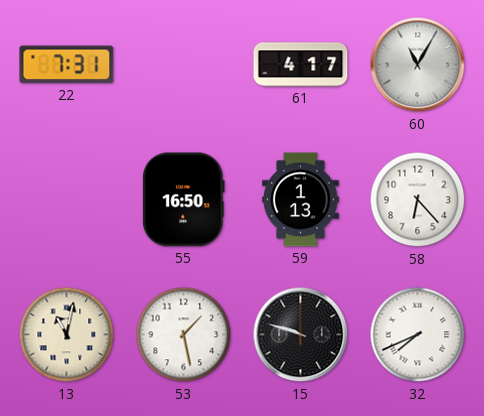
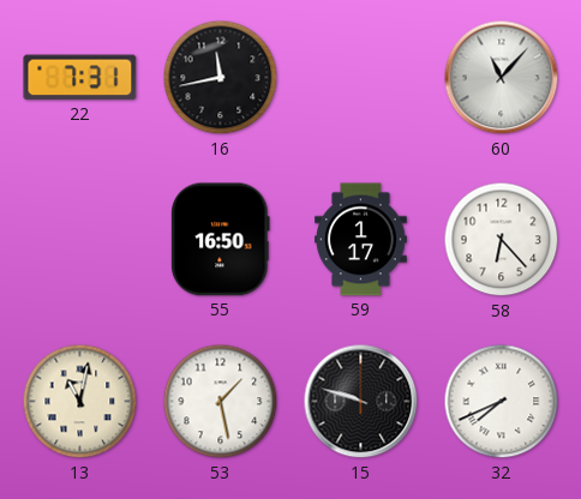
16: none -> 11:43
61: 4:17 -> none
60: 11:05 -> 11:07
59: 1:13 -> 1:17
